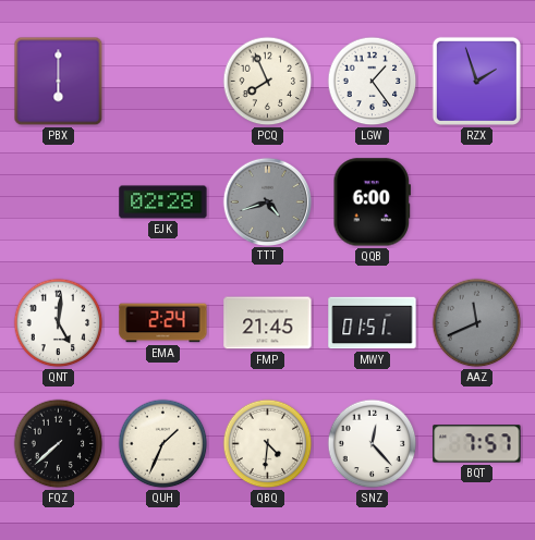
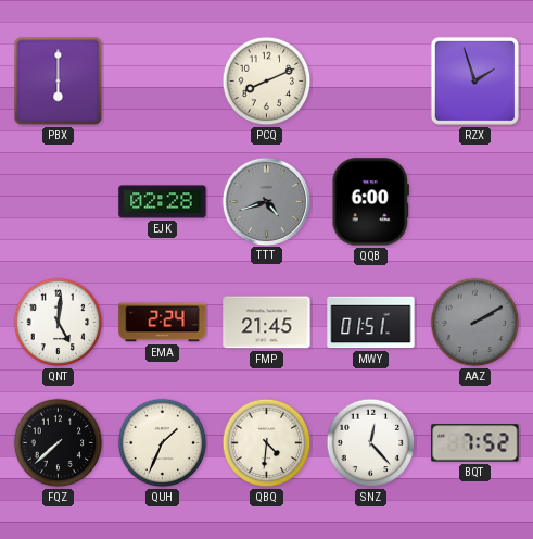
PCQ: 7:56 -> 8:11
LGW: 1:24 -> none
AAZ: 11:41 -> 2:10
BQT: 7:57 -> 7:52
